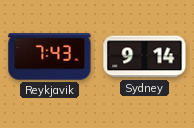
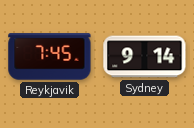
Reykjavik: 7:43 -> 7:45
